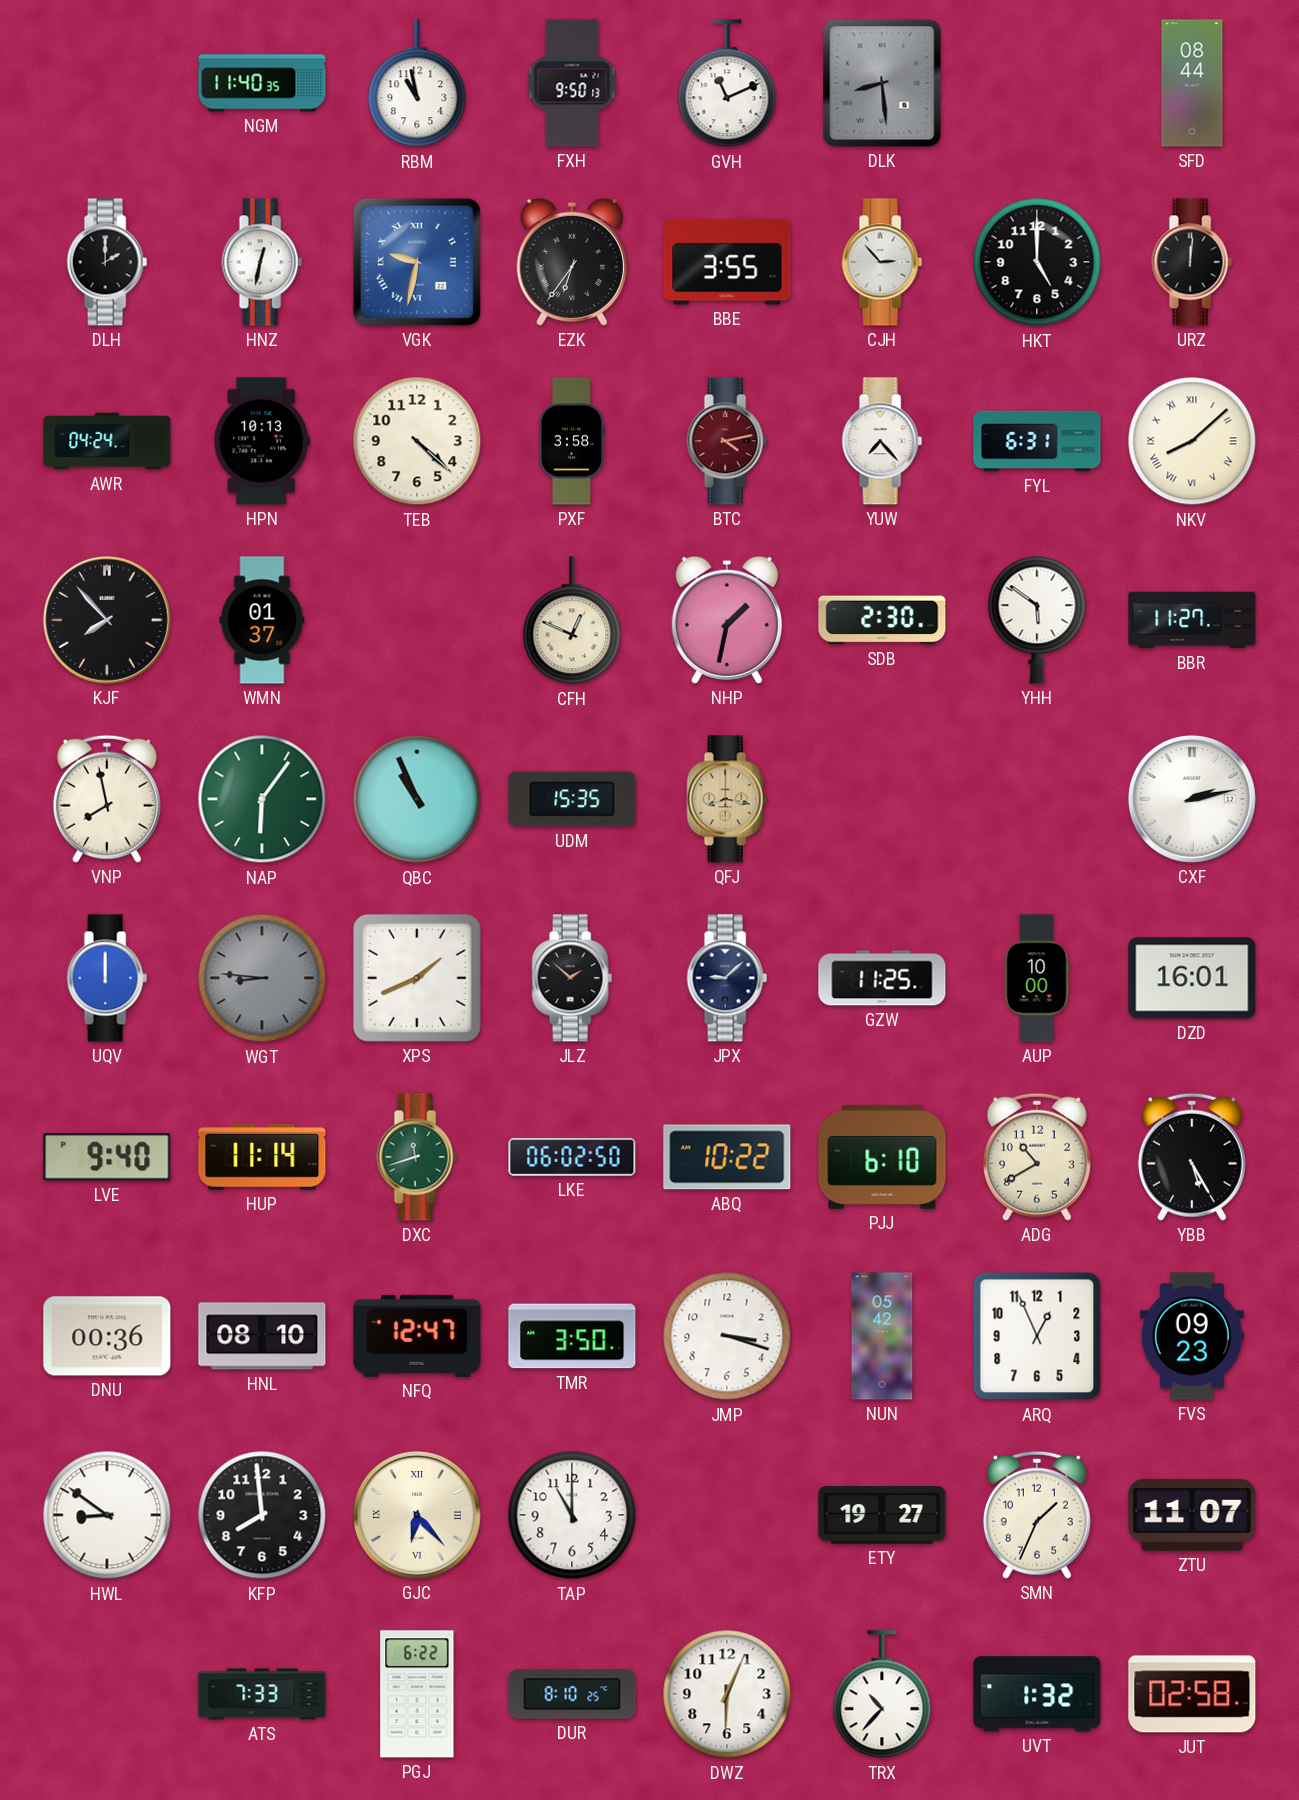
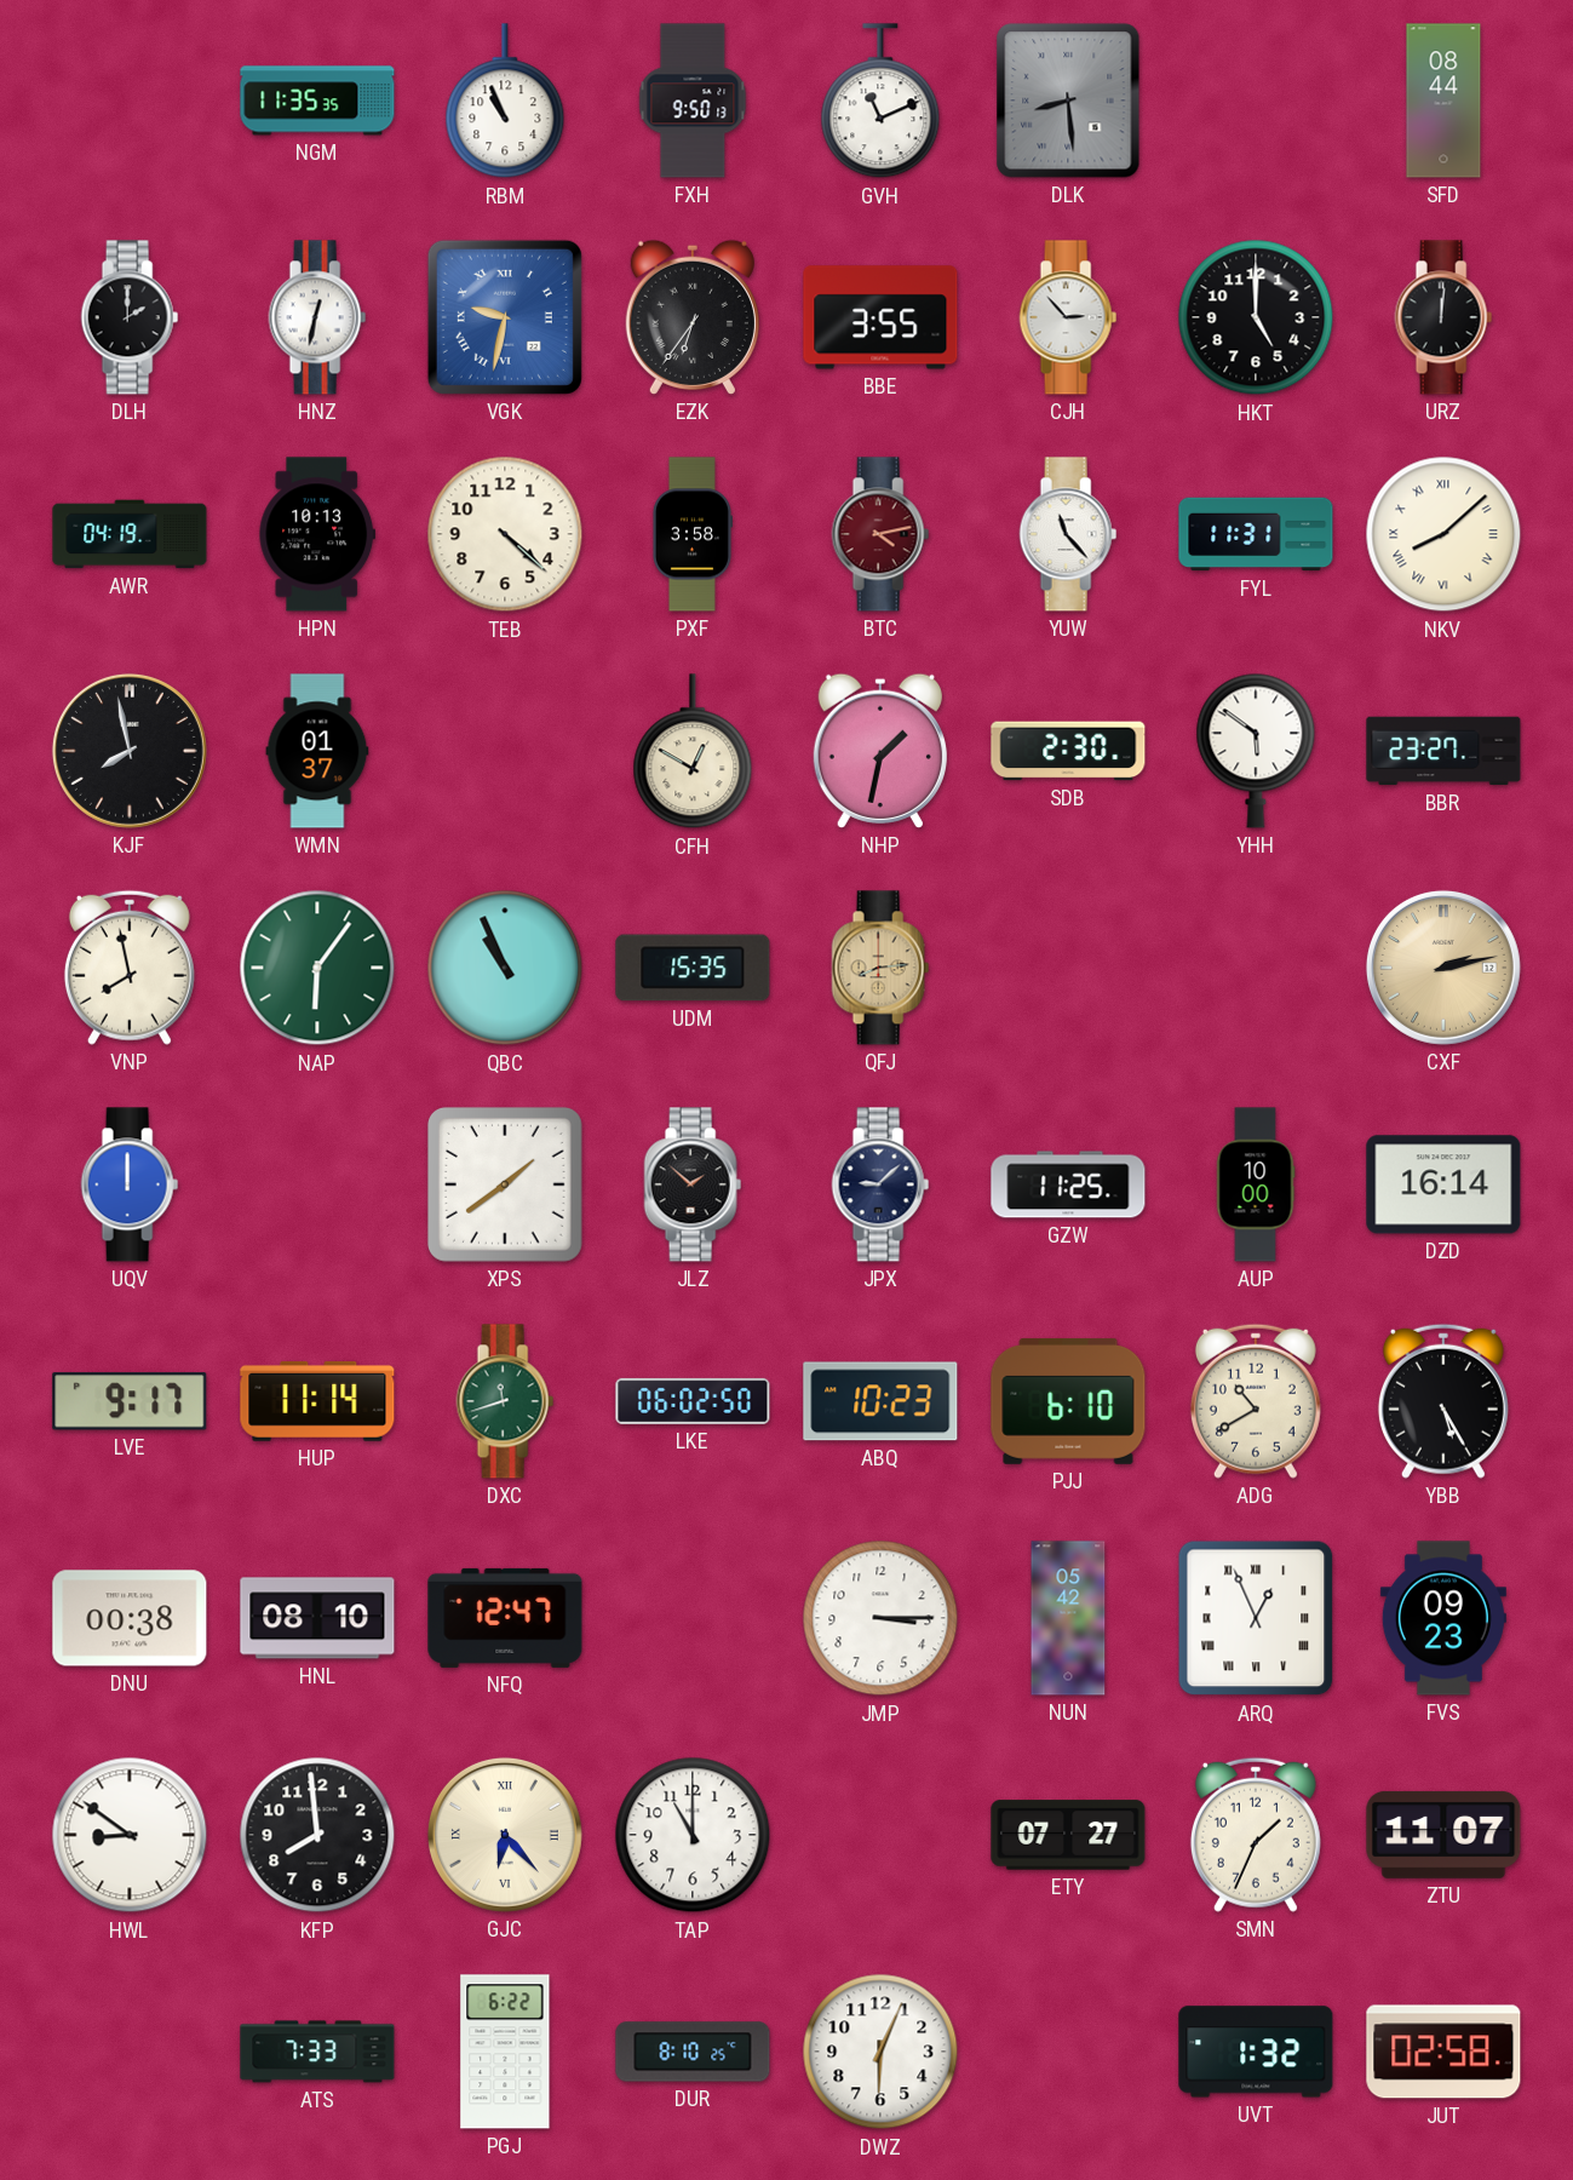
NGM: 11:40 -> 11:35
RBM: 10:58 -> 10:56
AWR: 04:24 -> 04:19
YUW: 7:23 -> 11:23
FYL: 6:31 -> 11:31
KJF: 7:53 -> 7:58
CFH: 12:49 -> 12:50
BBR: 11:27 -> 23:27
QFJ: 8:17 -> 8:14
CXF dial: white -> champagne
WGT: 8:46 -> none
XPS: 1:41 -> 1:39
DZD: 16:01 -> 16:14
LVE: 9:40 -> 9:17
ABQ: 10:22 -> 10:23
DNU: 00:36 -> 00:38
TMR: 3:50 -> none
JMP: 3:18 -> 3:15
ARQ numerals: Arabic -> Roman
ETY: 19:27 -> 07:27
TRX: 10:37 -> none
